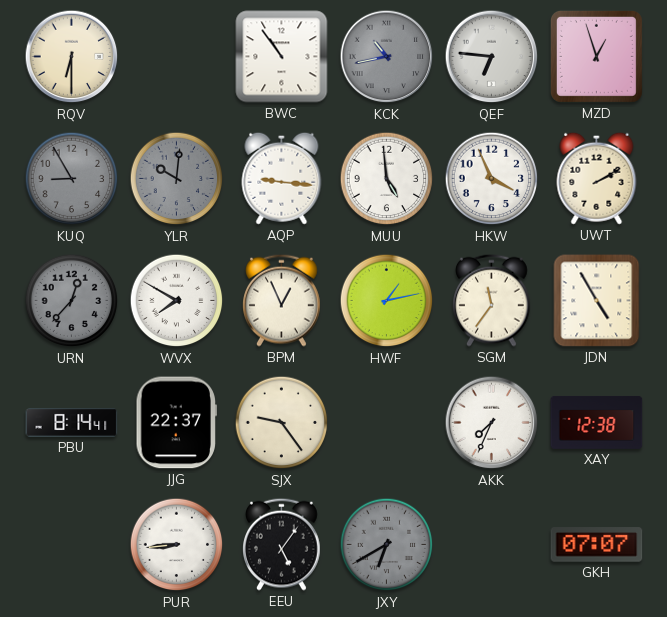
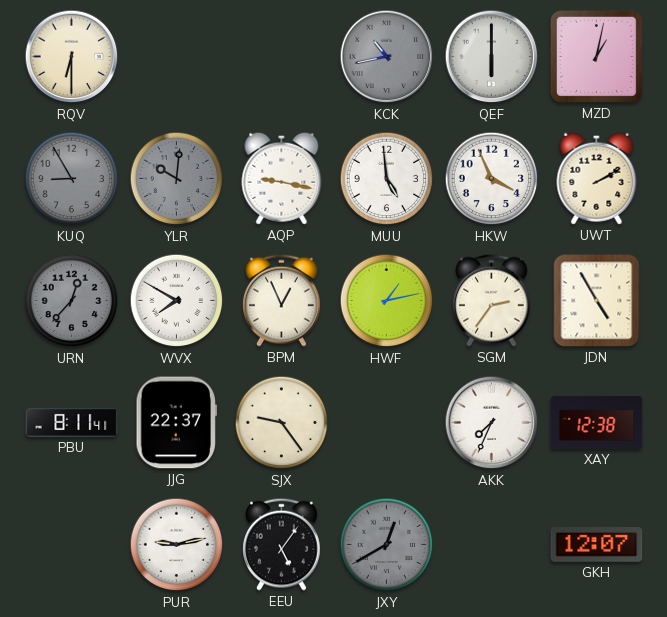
BWC: 10:54 -> none
QEF: 6:46 -> 6:00
MZD: 12:57 -> 1:02
AQP: 9:16 -> 9:17
SGM: 11:36 -> 2:36
PBU: 8:14 -> 8:11
PUR: 8:44 -> 9:13
JXY: 6:40 -> 12:40
GKH: 07:07 -> 12:07
